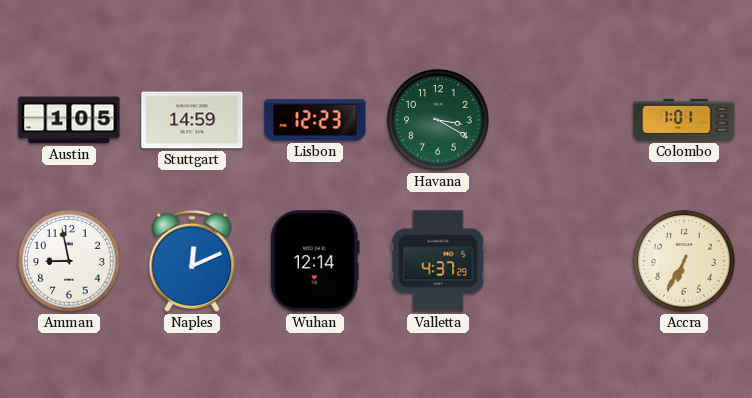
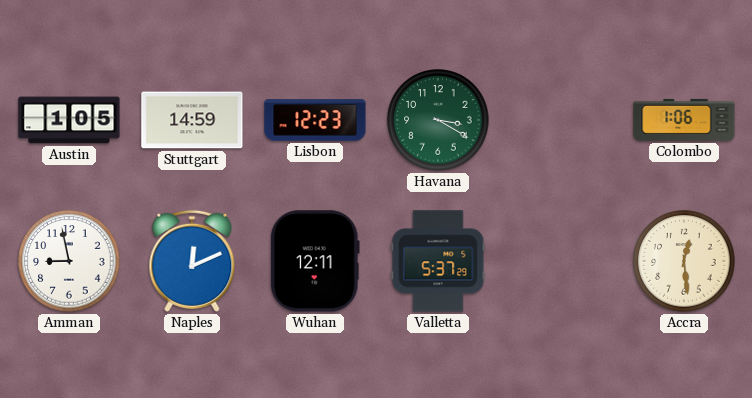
Colombo: 1:01 -> 1:06
Wuhan: 12:14 -> 12:11
Valletta: 4:37 -> 5:37
Accra: 6:35 -> 12:29
